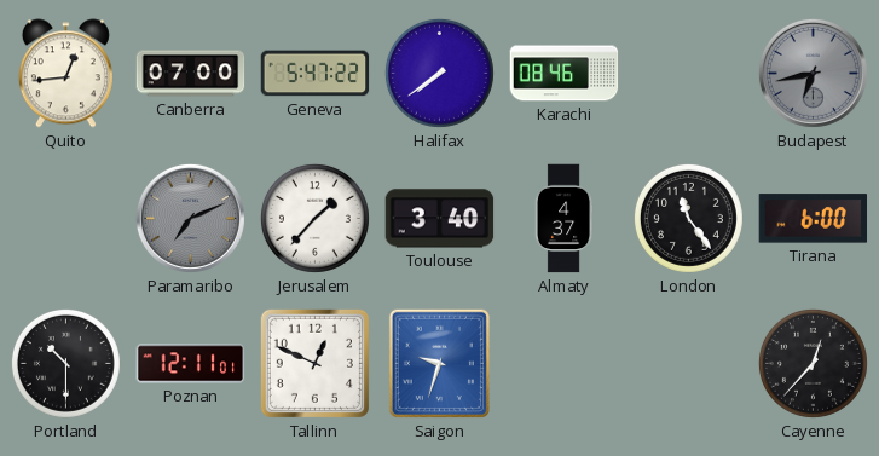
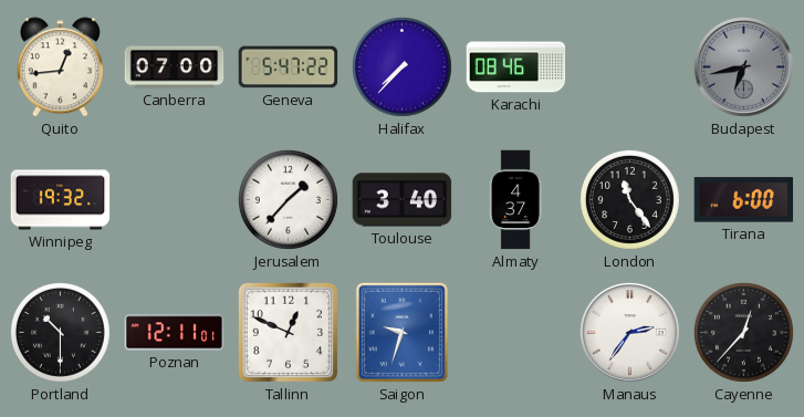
Halifax: 7:39 -> 7:37
Winnipeg: none -> 19:32
Paramaribo: 7:11 -> none
Manaus: none -> 2:36
